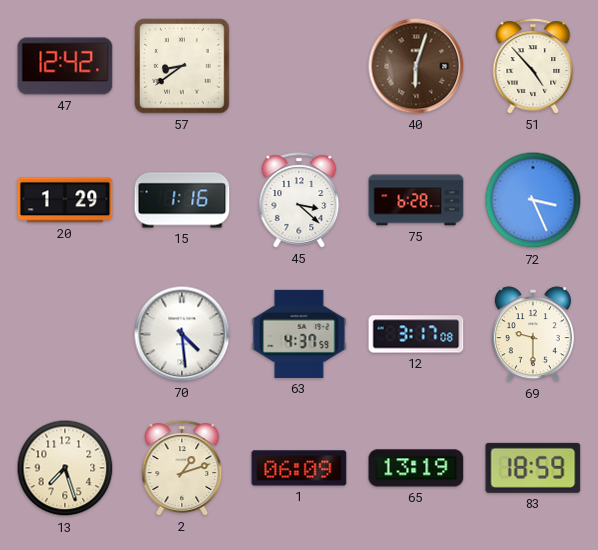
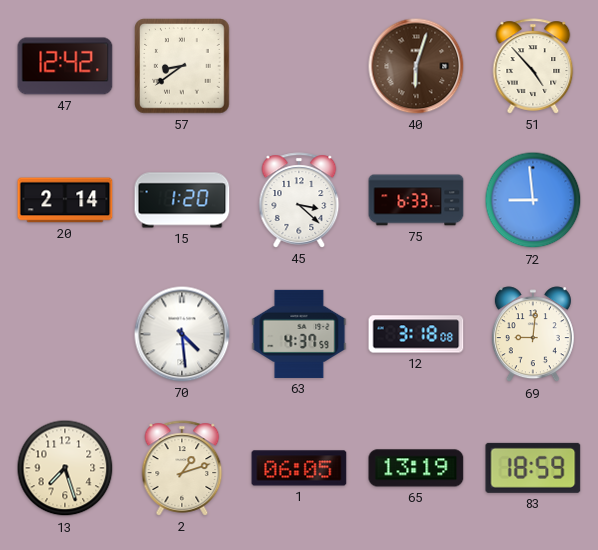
20: 1:29 -> 2:14
15: 1:16 -> 1:20
75: 6:28 -> 6:33
72: 3:26 -> 8:59
12: 3:17 -> 3:18
69: 9:30 -> 9:01
1: 06:09 -> 06:05
